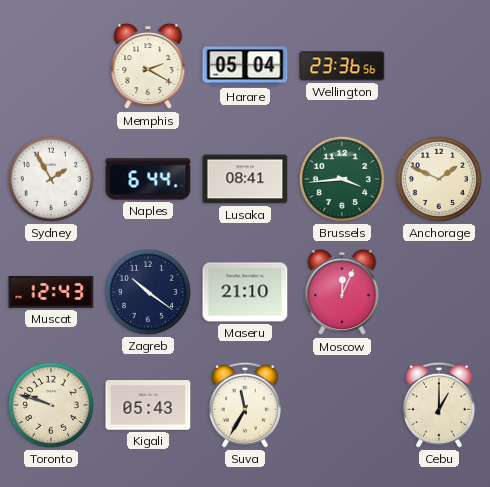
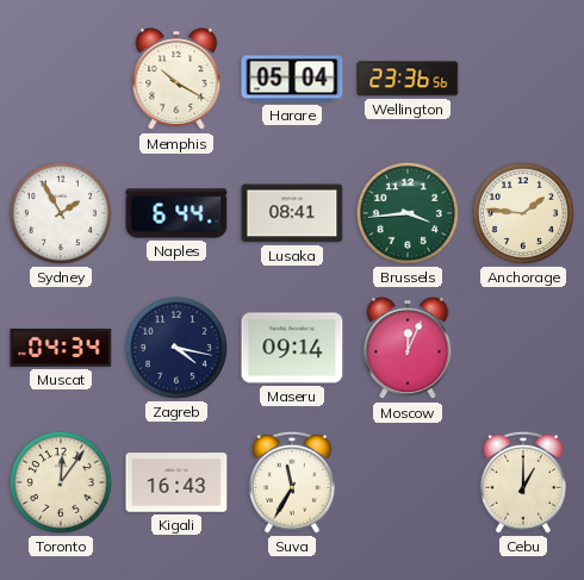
Memphis: 2:20 -> 10:20
Anchorage: 1:49 -> 1:46
Muscat: 12:43 -> 04:34
Zagreb: 10:21 -> 4:17
Maseru: 21:10 -> 09:14
Toronto: 9:48 -> 12:06
Kigali: 05:43 -> 16:43
